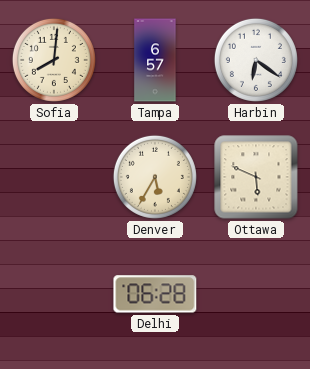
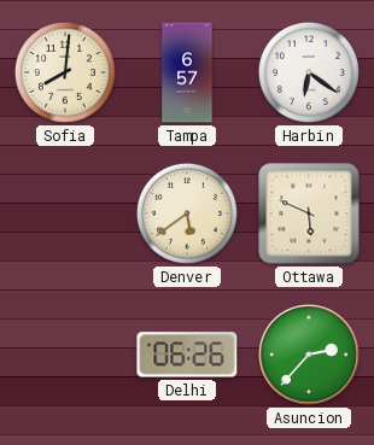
Denver: 5:35 -> 5:39
Delhi: 06:28 -> 06:26
Asuncion: none -> 2:37
